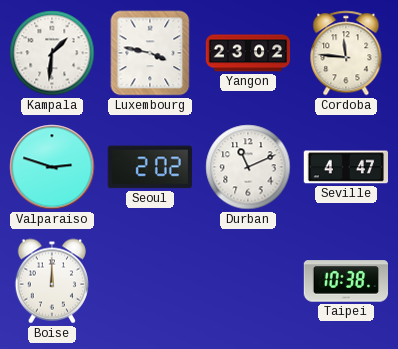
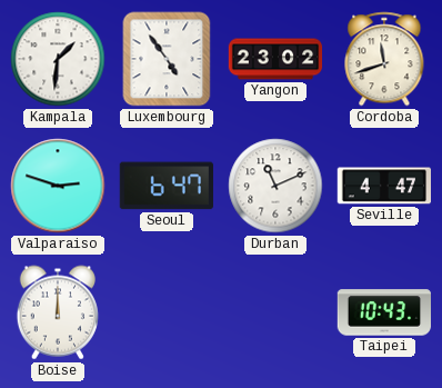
Luxembourg: 3:47 -> 4:54
Cordoba: 11:46 -> 11:42
Seoul: 2:02 -> 6:47
Taipei: 10:38 -> 10:43
